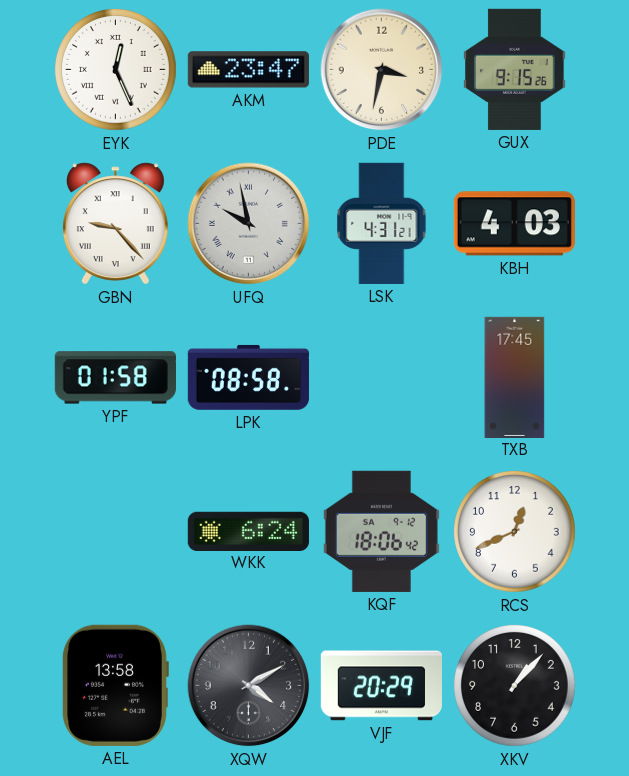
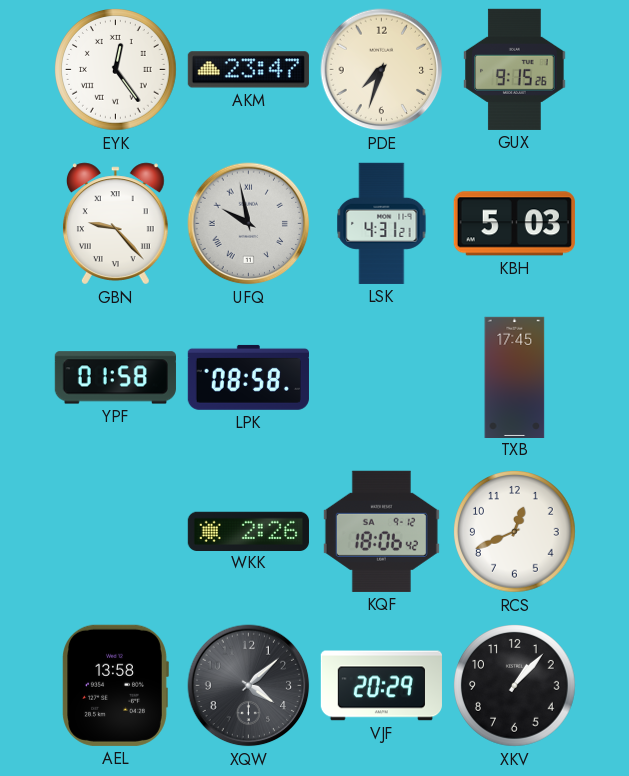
EYK: 12:26 -> 12:24
PDE: 3:32 -> 7:33
KBH: 4:03 -> 5:03
WKK: 6:24 -> 2:26
XQW: 4:10 -> 4:08
